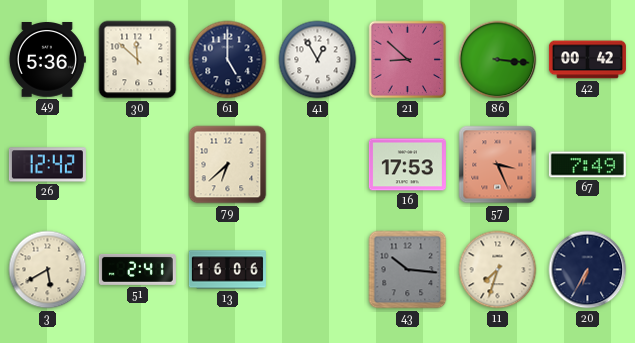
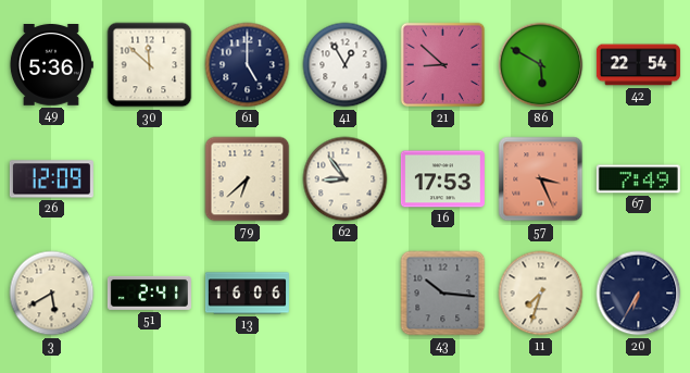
86: 3:16 -> 5:50
42: 00:42 -> 22:54
26: 12:42 -> 12:09
62: none -> 8:54
